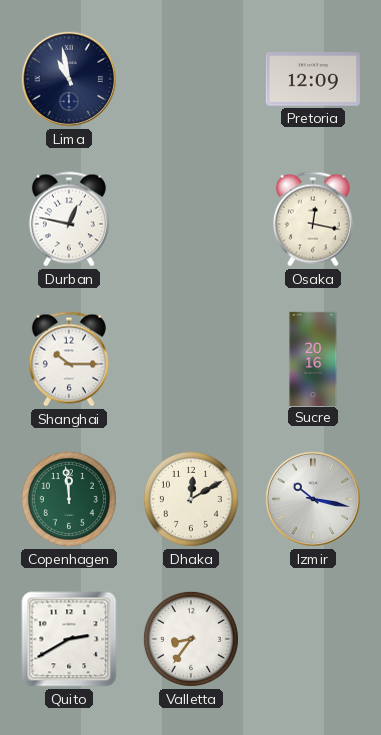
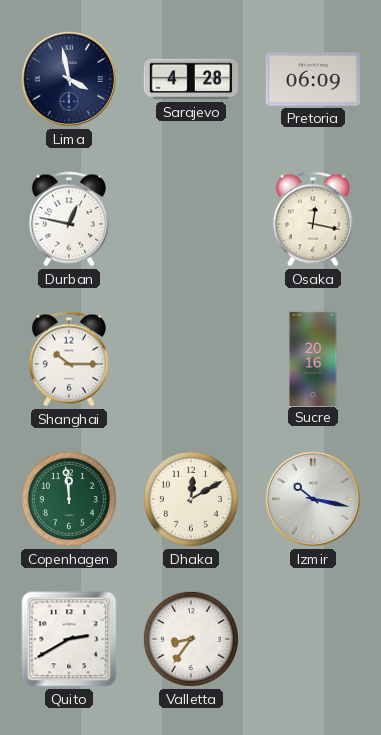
Lima: 10:58 -> 3:58
Sarajevo: none -> 4:28
Pretoria: 12:09 -> 06:09
